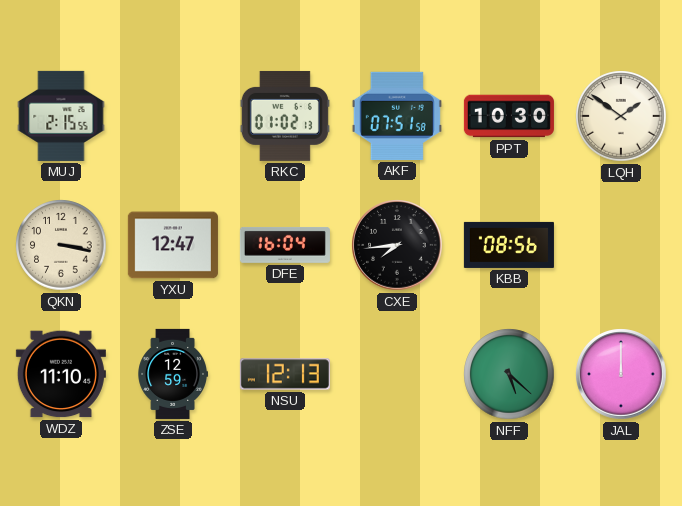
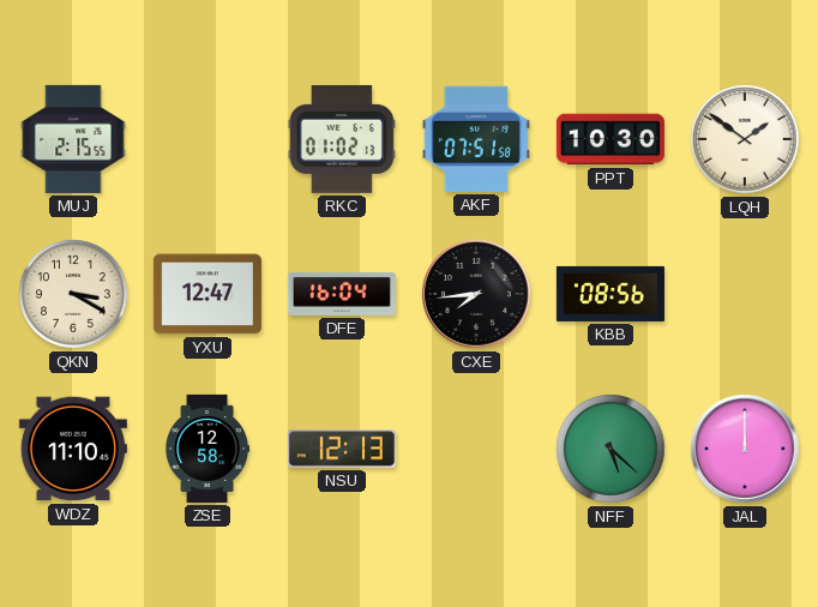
QKN: 3:17 -> 3:20
ZSE: 12:59 -> 12:58
